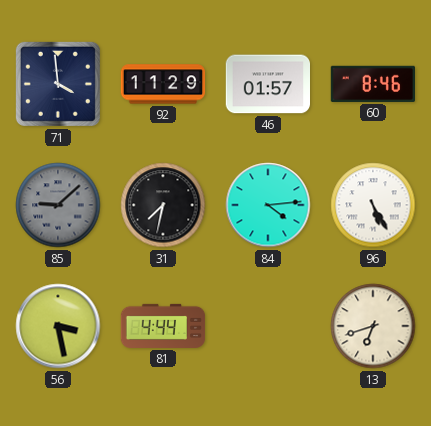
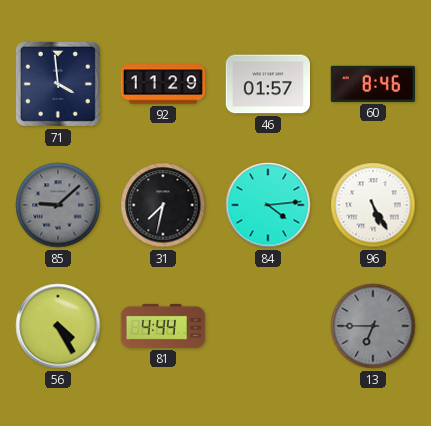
56: 3:28 -> 4:25
13: 6:42 -> 6:45
13 dial: cream -> grey
